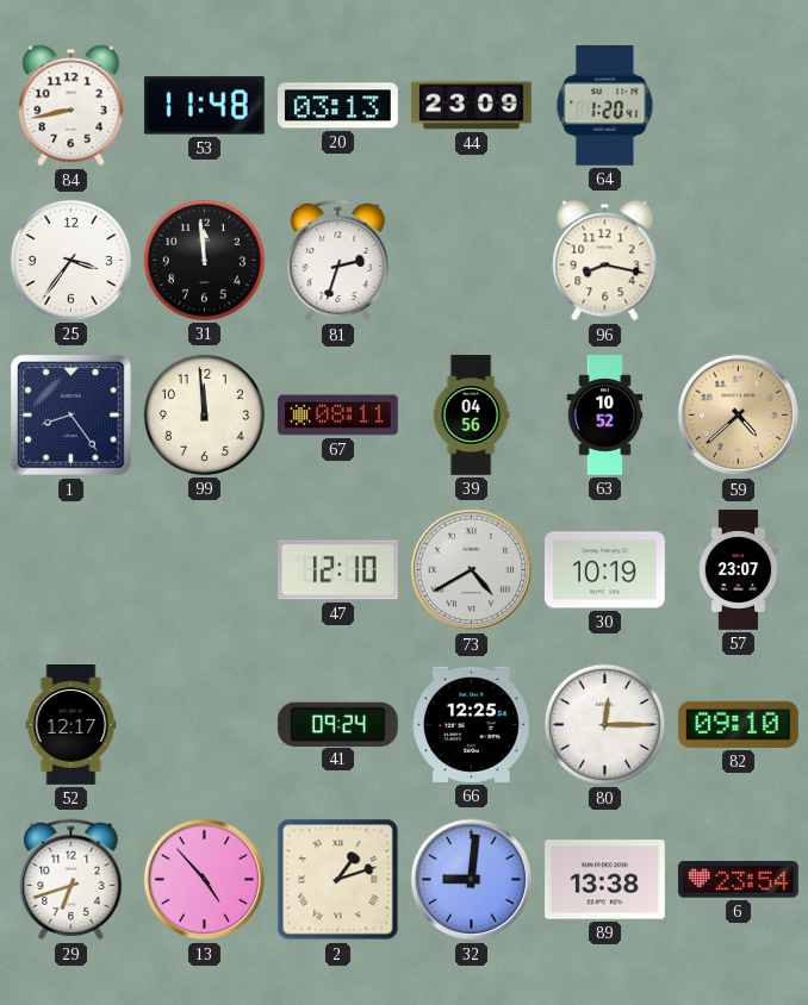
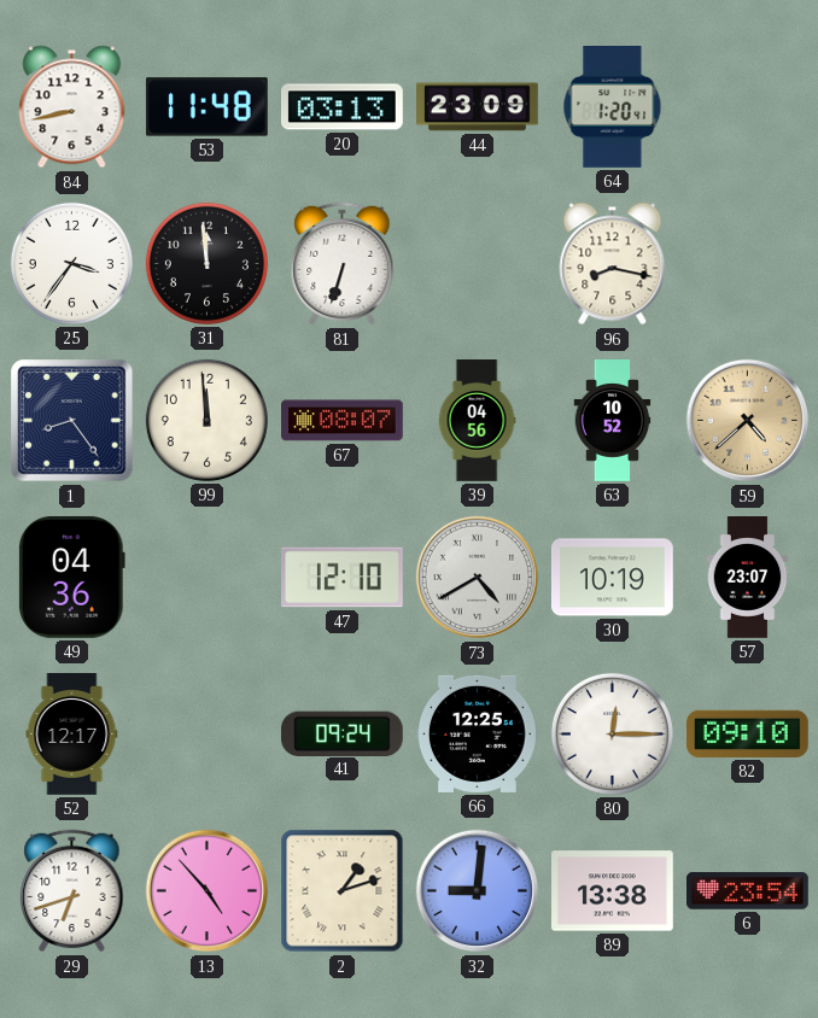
81: 2:33 -> 6:33
67: 08:11 -> 08:07
49: none -> 04:36
